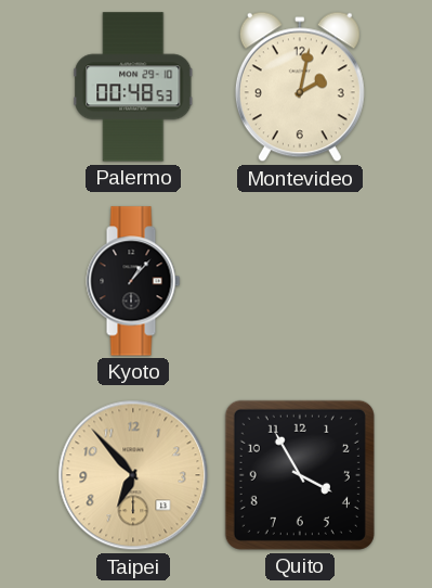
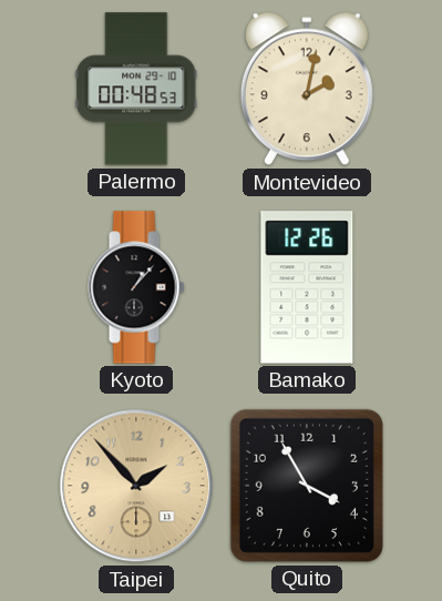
Bamako: none -> 12:26
Taipei: 6:53 -> 1:53
